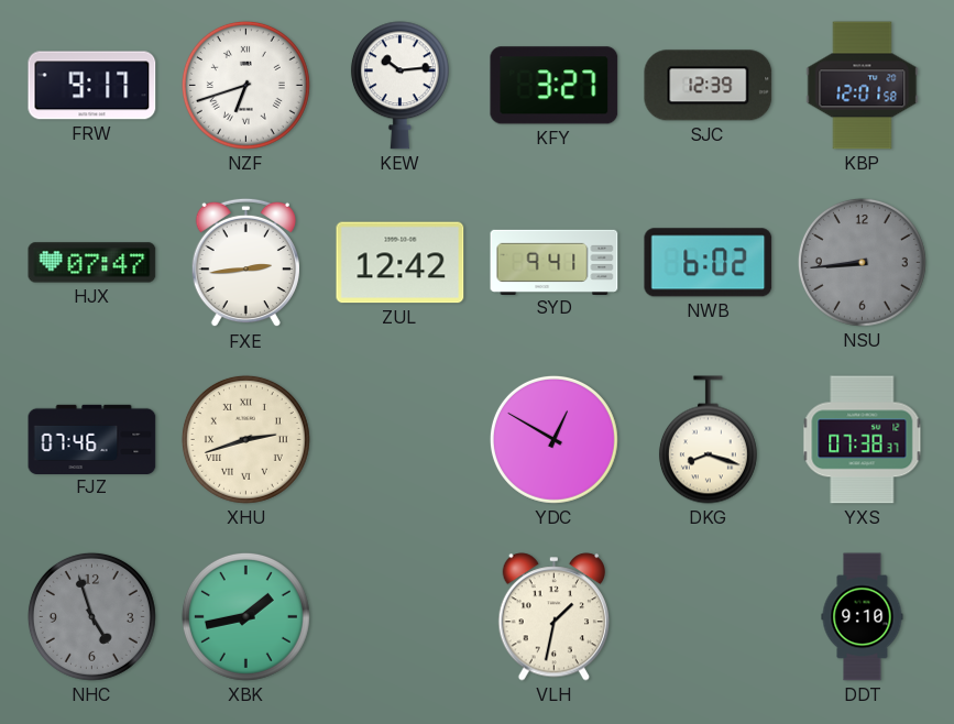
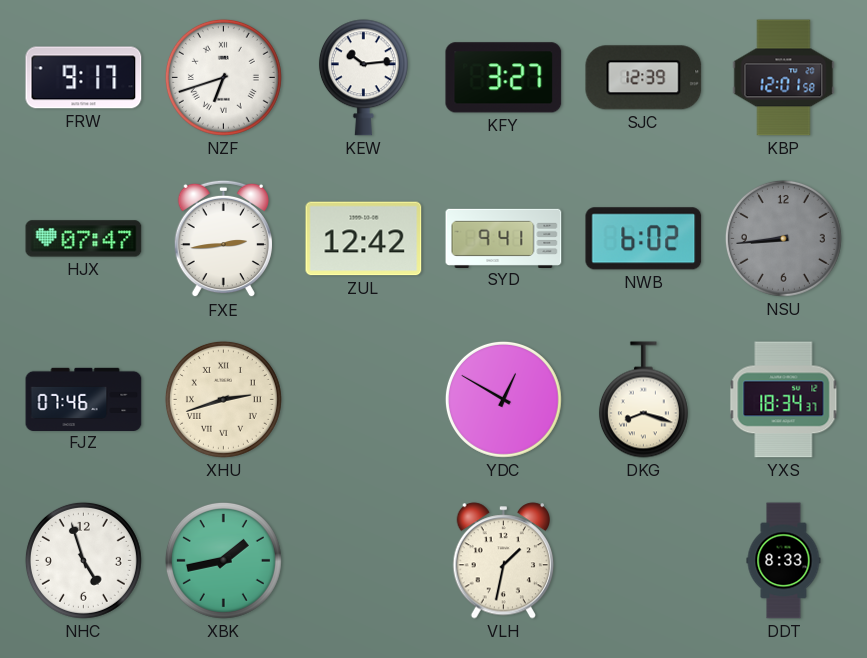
YXS: 07:38 -> 18:34
NHC dial: grey -> white
DDT: 9:10 -> 8:33
